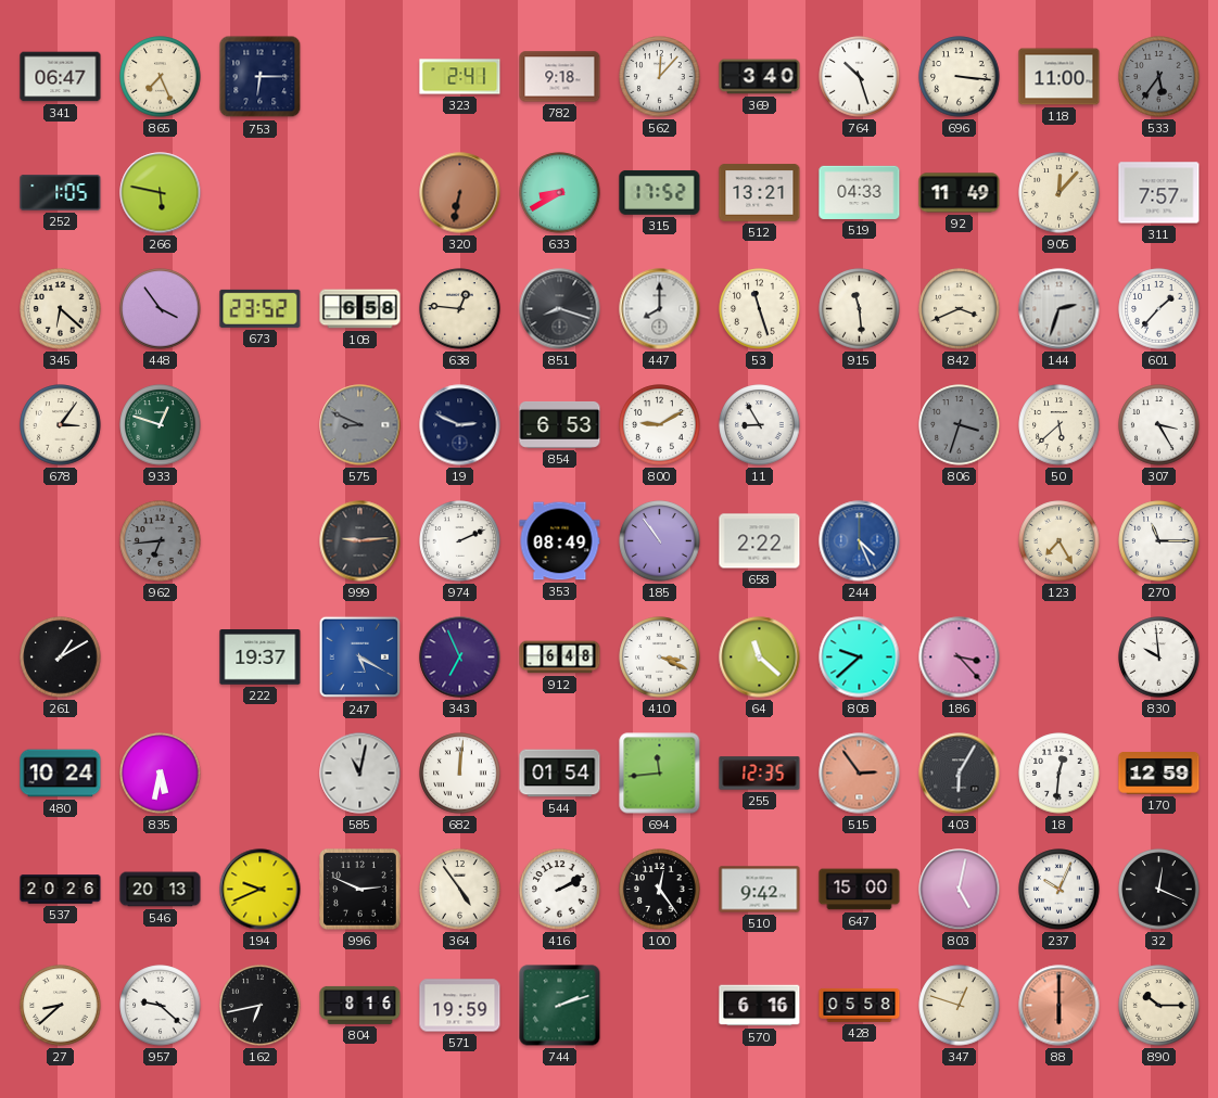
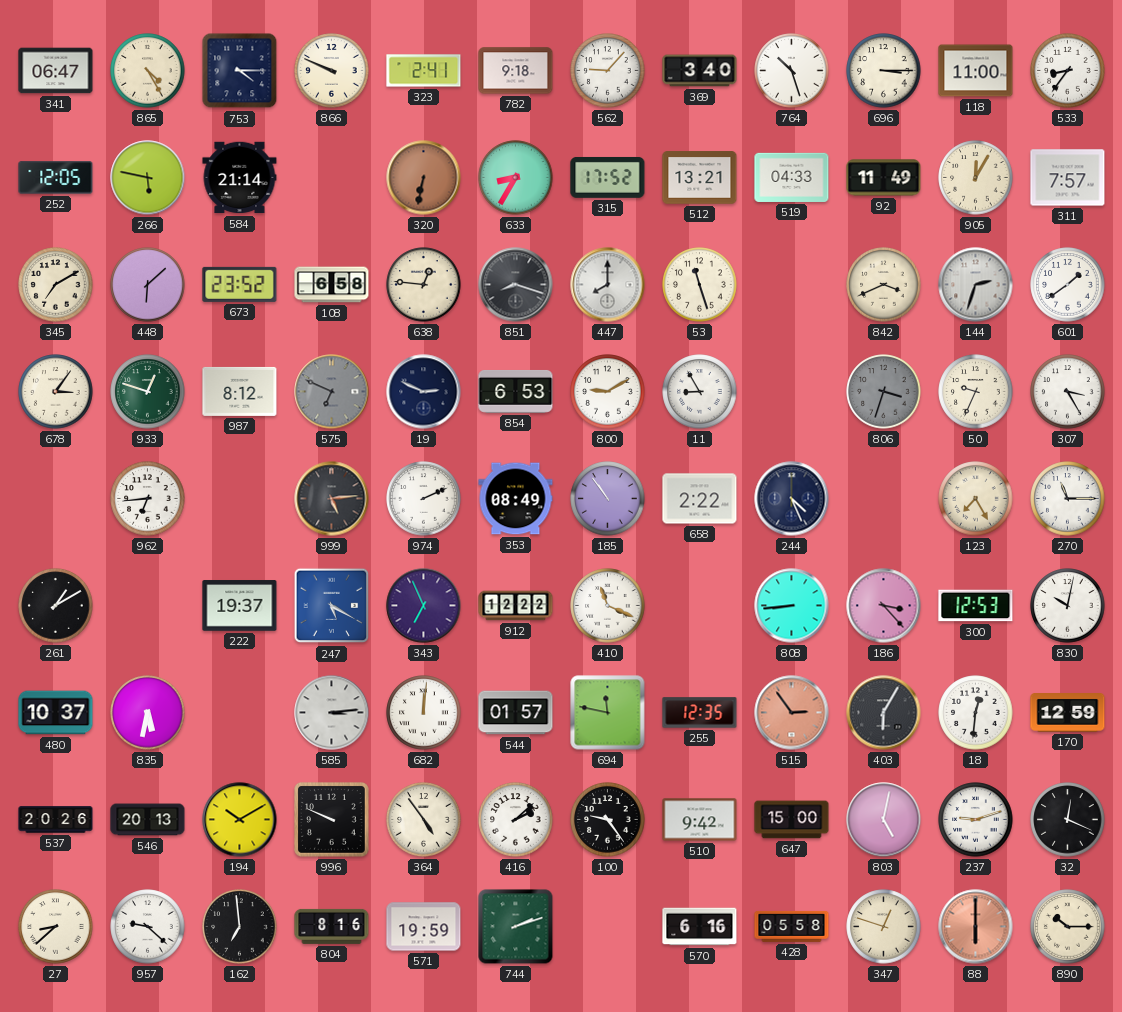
865: 7:26 -> 4:25
753: 6:15 -> 4:15
866: none -> 9:49
562: 12:07 -> 9:07
696: 3:16 -> 3:15
533: 5:36 -> 8:36
533 dial: grey -> white
252: 1:05 -> 12:05
584: none -> 21:14
633: 8:40 -> 8:35
905: 12:07 -> 12:05
345: 6:22 -> 7:10
448: 3:54 -> 6:08
915: 11:29 -> none
601: 1:37 -> 1:39
987: none -> 8:12
575: 8:49 -> 6:49
50: 5:38 -> 9:34
962 dial: grey -> white
999: 9:14 -> 5:14
244 dial: blue -> navy
912: 6:48 -> 12:22
410: 3:19 -> 11:19
64: 11:22 -> none
808: 9:38 -> 8:44
300: none -> 12:53
830: 9:59 -> 10:02
480: 10:24 -> 10:37
585: 11:02 -> 3:14
544: 01:54 -> 01:57
694: 11:44 -> 11:47
194: 9:41 -> 10:10
996: 2:49 -> 9:49
416: 2:10 -> 2:08
100: 12:24 -> 9:24
237: 10:04 -> 9:12
162: 6:43 -> 6:59
